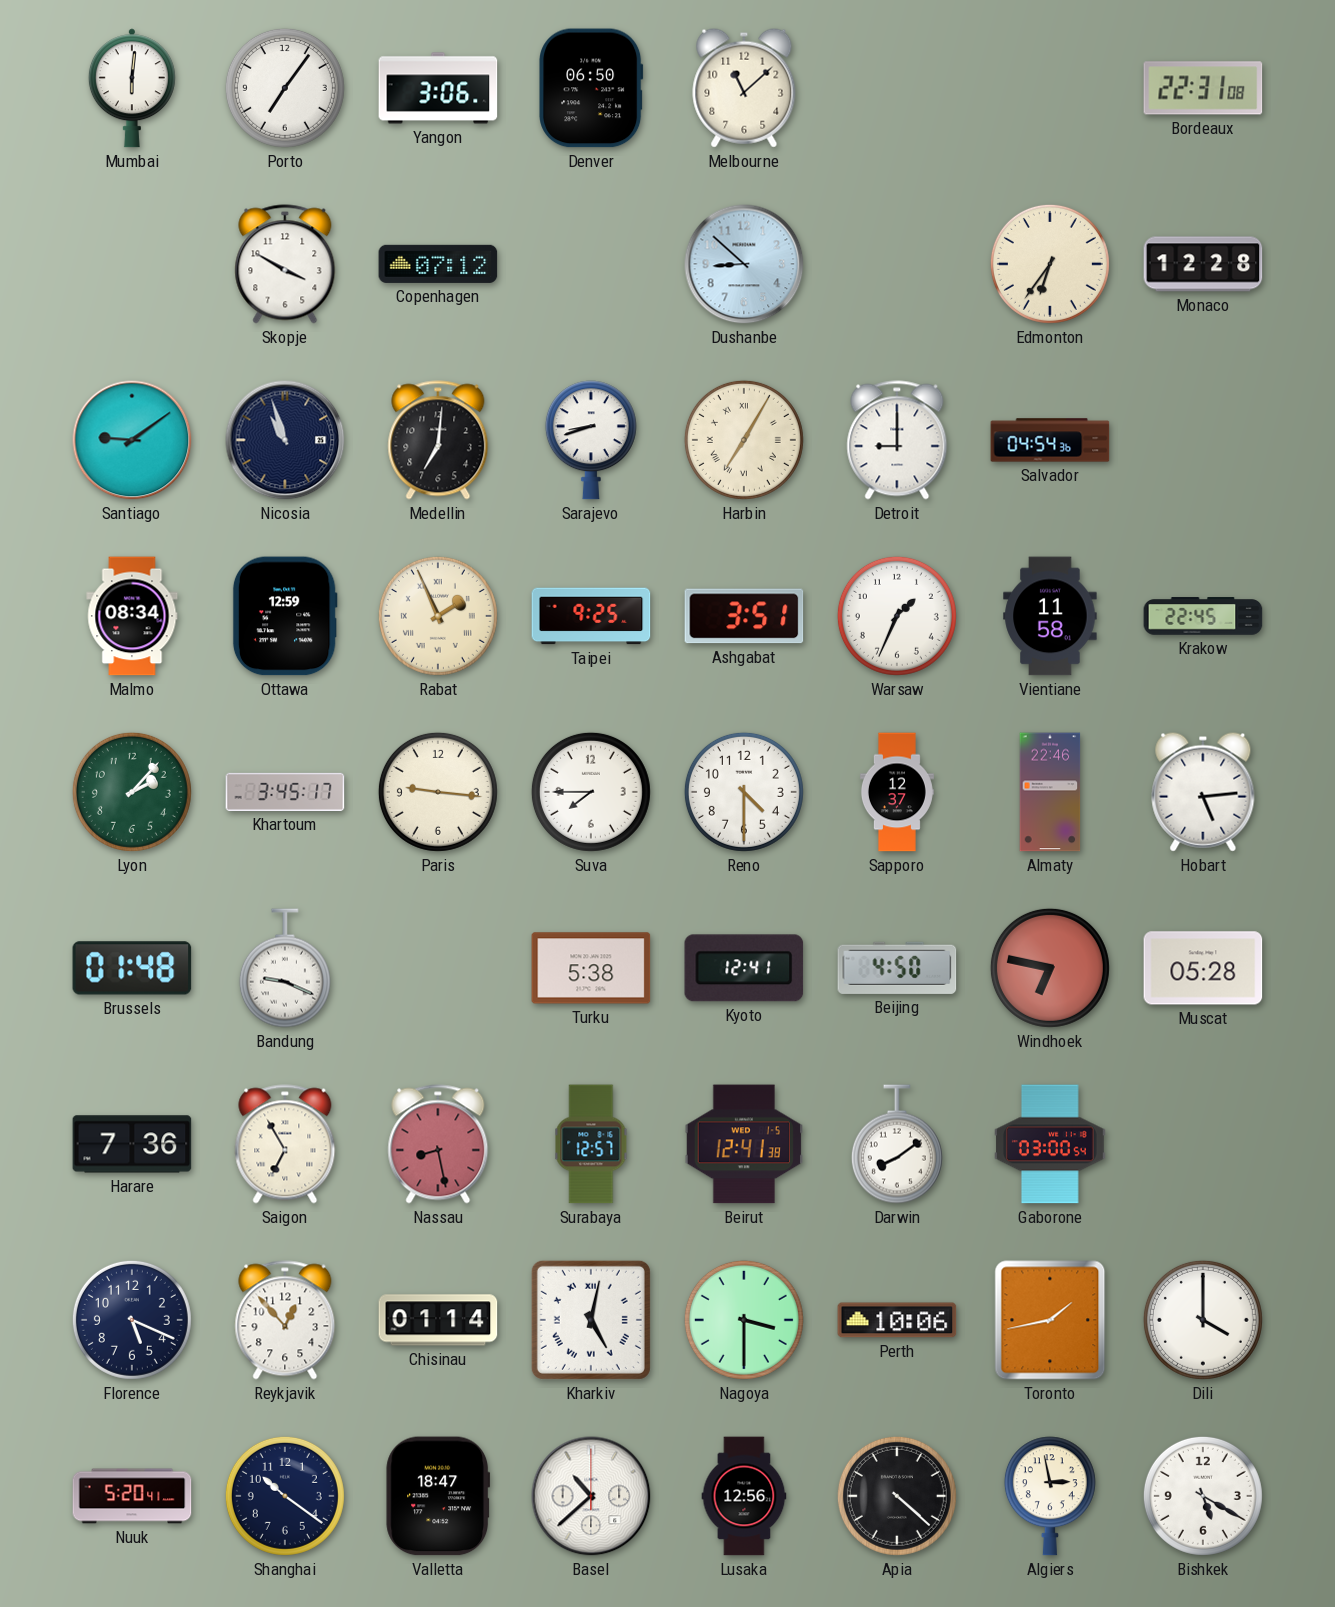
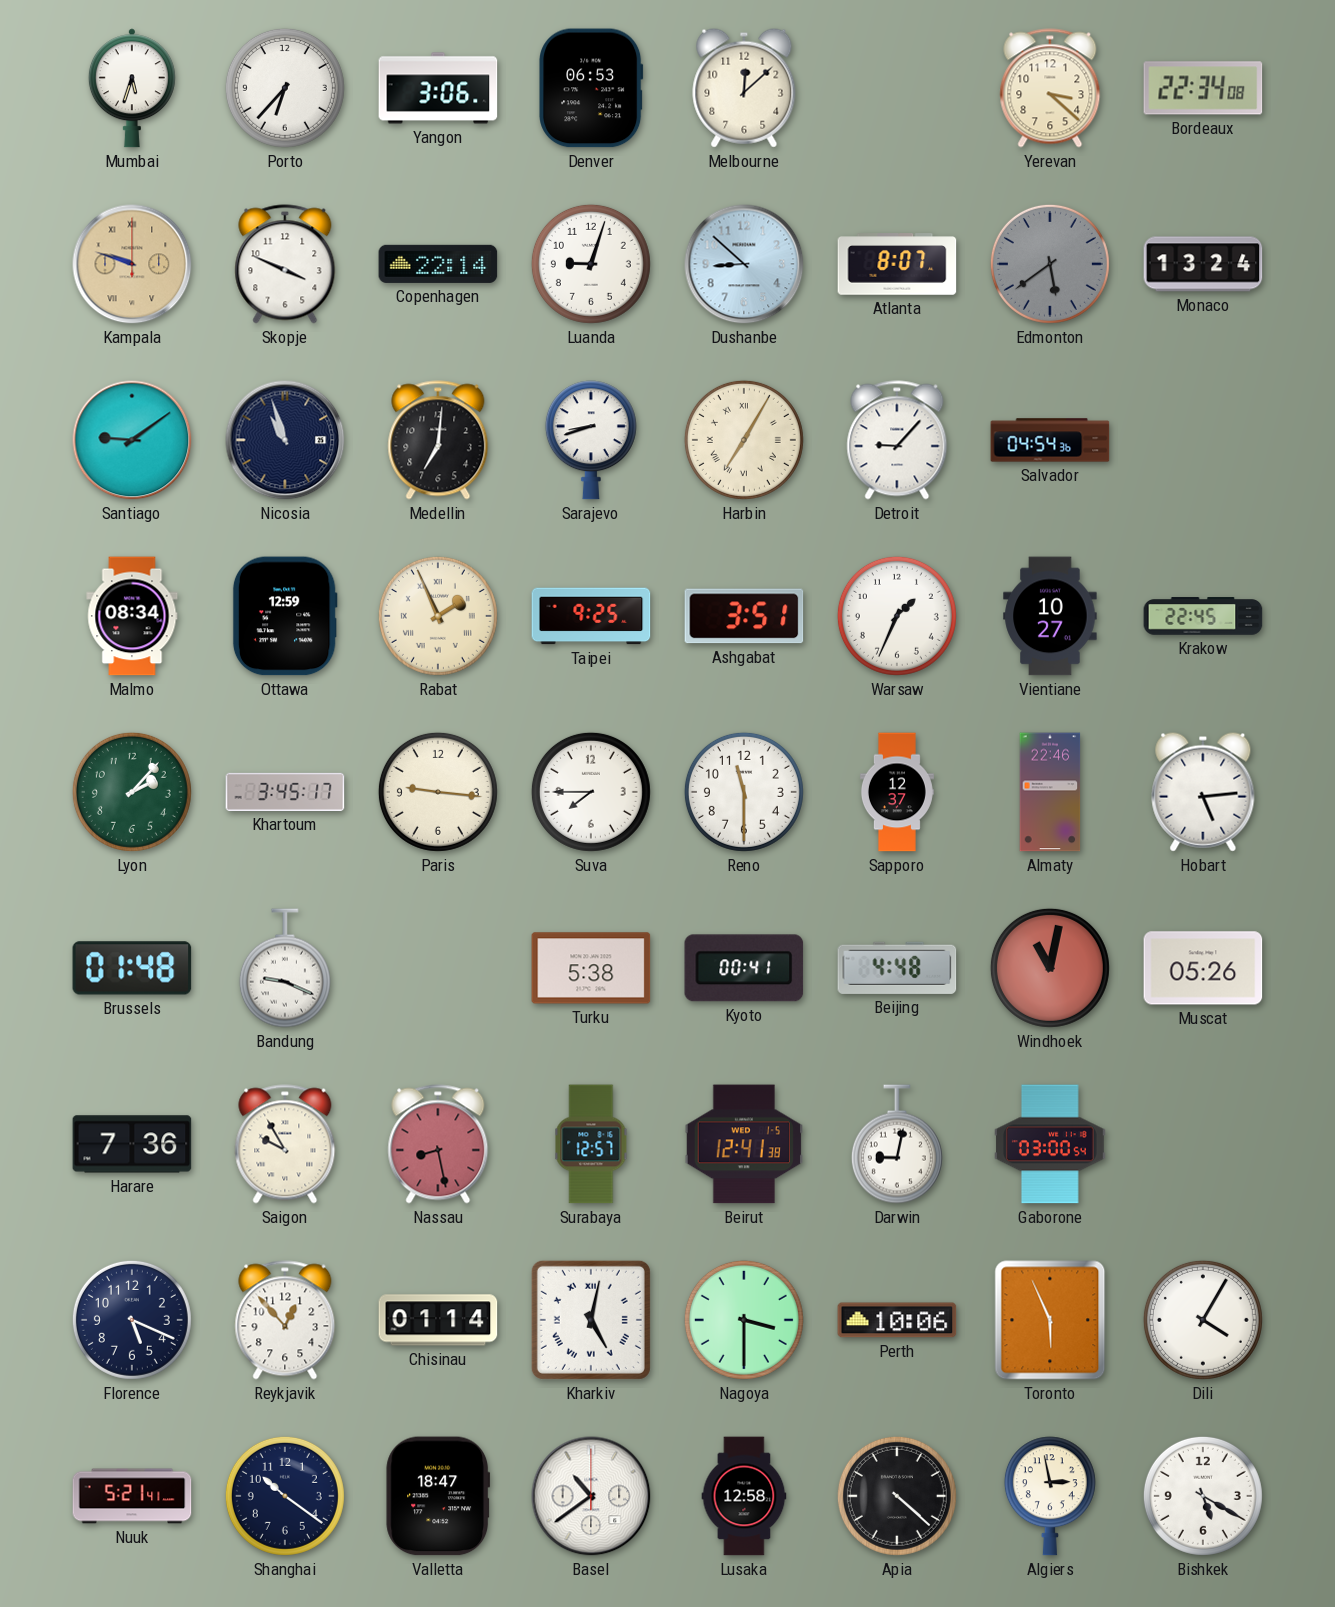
Mumbai: 6:01 -> 5:33
Porto: 7:06 -> 6:37
Denver: 06:50 -> 06:53
Melbourne: 11:08 -> 12:08
Yerevan: none -> 3:22
Bordeaux: 22:31 -> 22:34
Kampala: none -> 9:48
Skopje: 3:50 -> 3:49
Copenhagen: 07:12 -> 22:14
Luanda: none -> 9:03
Atlanta: none -> 8:07
Edmonton: 6:36 -> 5:39
Edmonton dial: cream -> grey
Monaco: 12:28 -> 13:24
Detroit: 9:00 -> 9:07
Vientiane: 11:58 -> 10:27
Reno: 4:30 -> 11:30
Kyoto: 12:41 -> 00:41
Beijing: 4:50 -> 4:48
Windhoek: 6:47 -> 11:02
Muscat: 05:28 -> 05:26
Saigon: 6:55 -> 9:55
Darwin: 8:09 -> 9:02
Toronto: 1:43 -> 5:56
Dili: 4:00 -> 4:05
Nuuk: 5:20 -> 5:21
Basel: 10:38 -> 10:39
Lusaka: 12:56 -> 12:58
